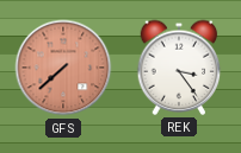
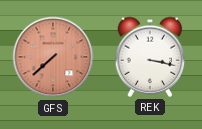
REK: 3:24 -> 3:17
